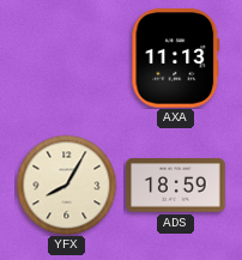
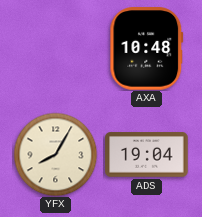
AXA: 11:13 -> 10:48
ADS: 18:59 -> 19:04
